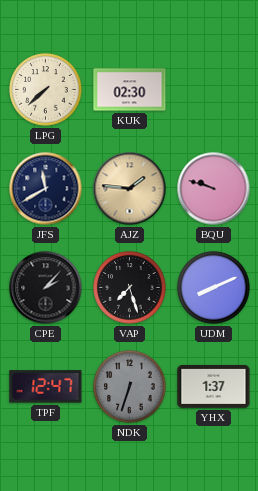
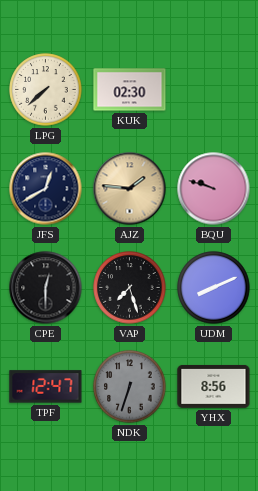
JFS: 11:40 -> 12:40
CPE: 2:07 -> 12:30
YHX: 1:37 -> 8:56
